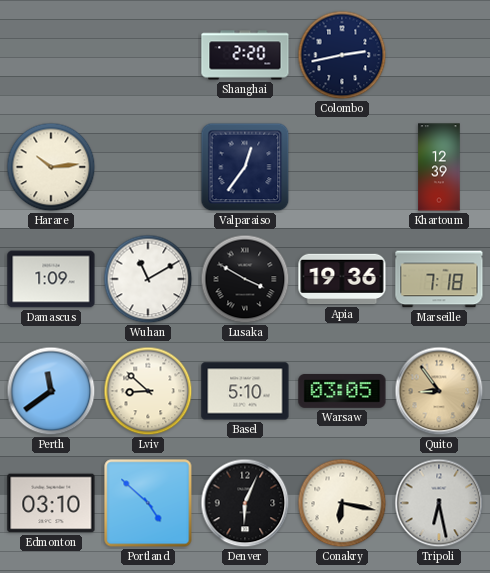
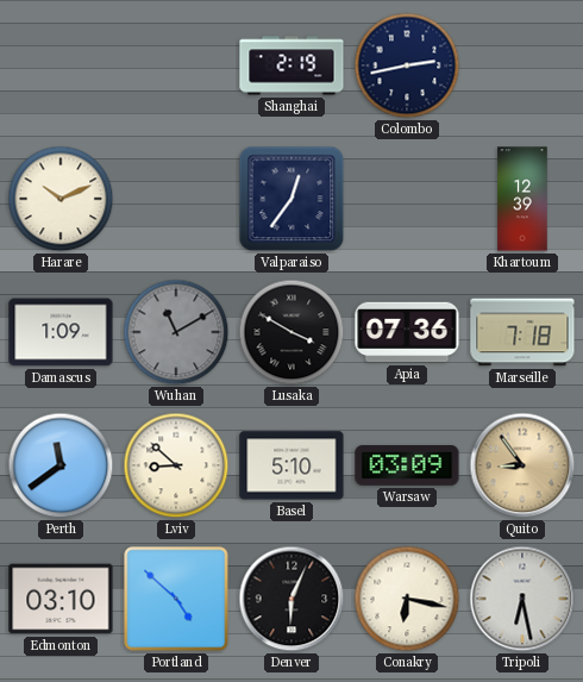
Shanghai: 2:20 -> 2:19
Harare: 10:14 -> 10:11
Wuhan dial: white -> grey
Apia: 19:36 -> 07:36
Warsaw: 03:05 -> 03:09
